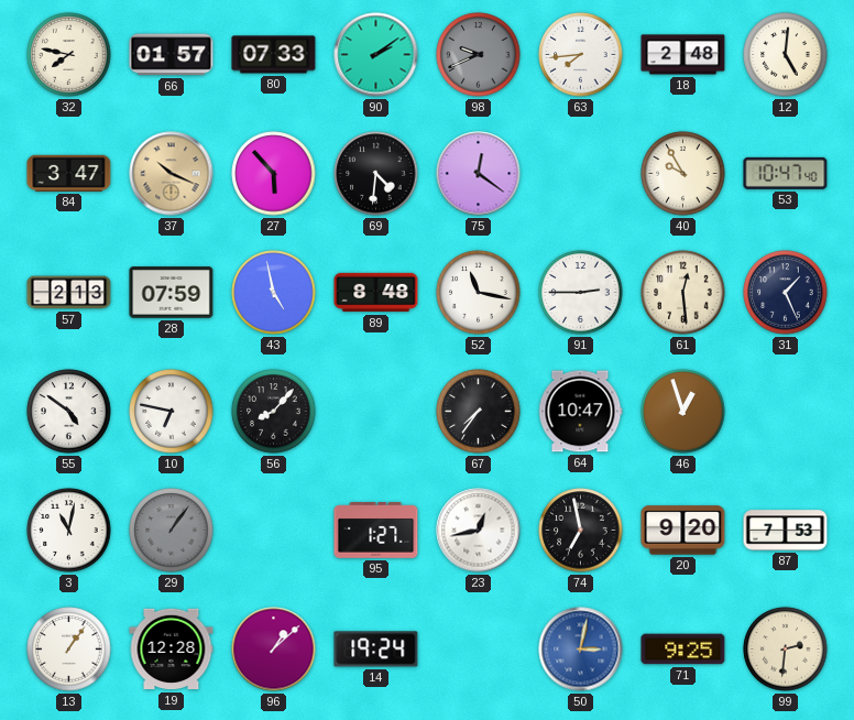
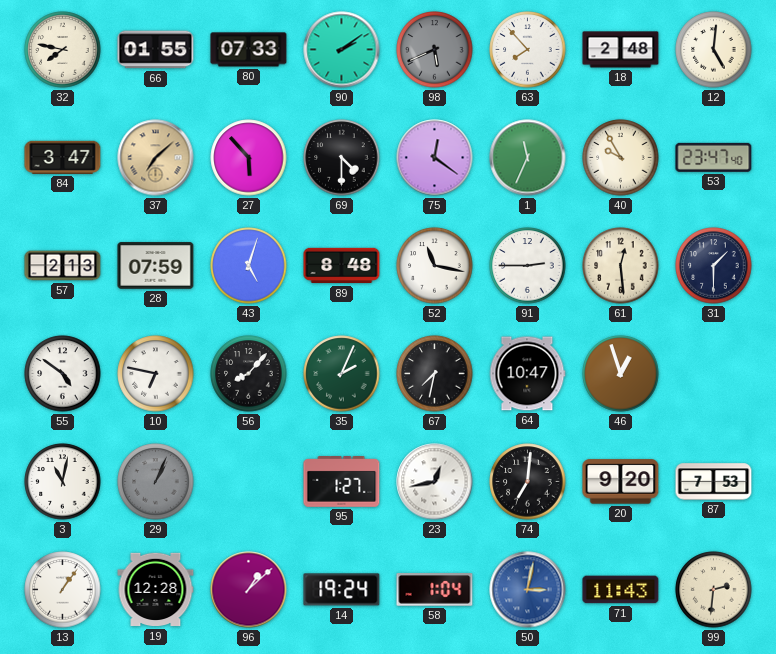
66: 01:57 -> 01:55
98: 9:41 -> 5:41
63: 7:44 -> 7:53
37: 10:19 -> 7:08
69: 4:31 -> 4:30
1: none -> 11:34
53: 10:47 -> 23:47
43: 4:58 -> 5:03
31: 1:26 -> 1:30
35: none -> 2:04
67: 7:36 -> 7:32
29: 1:06 -> 1:04
74: 6:58 -> 7:01
58: none -> 1:04
71: 9:25 -> 11:43
